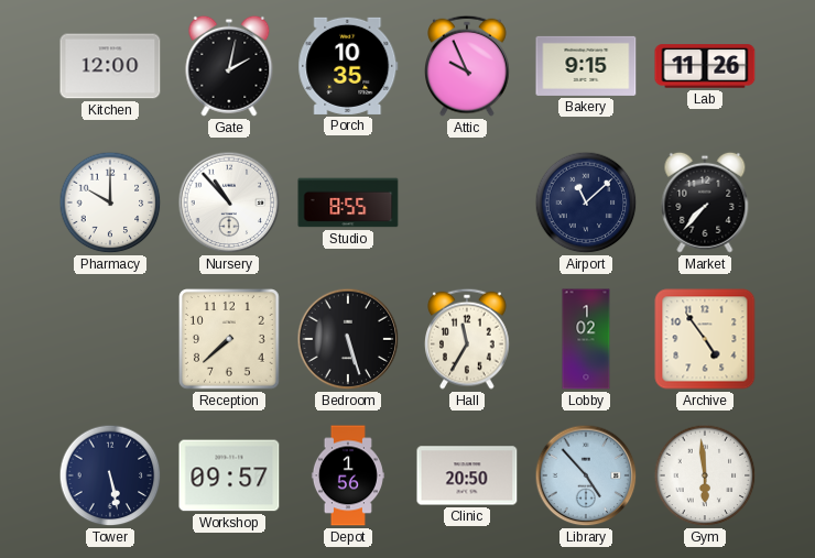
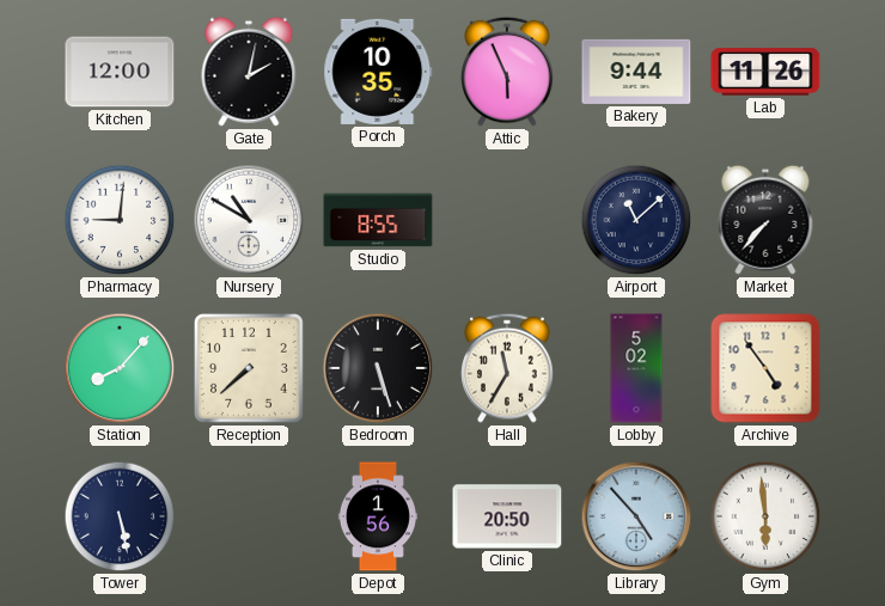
Attic: 9:56 -> 5:56
Bakery: 9:15 -> 9:44
Pharmacy: 10:00 -> 9:01
Nursery: 10:53 -> 10:50
Station: none -> 8:07
Lobby: 1:02 -> 5:02
Workshop: 09:57 -> none
